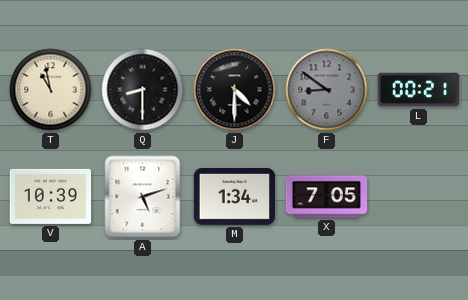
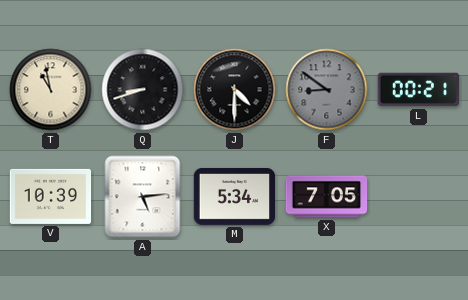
Q: 8:30 -> 8:42
A: 5:12 -> 5:14
M: 1:34 -> 5:34
